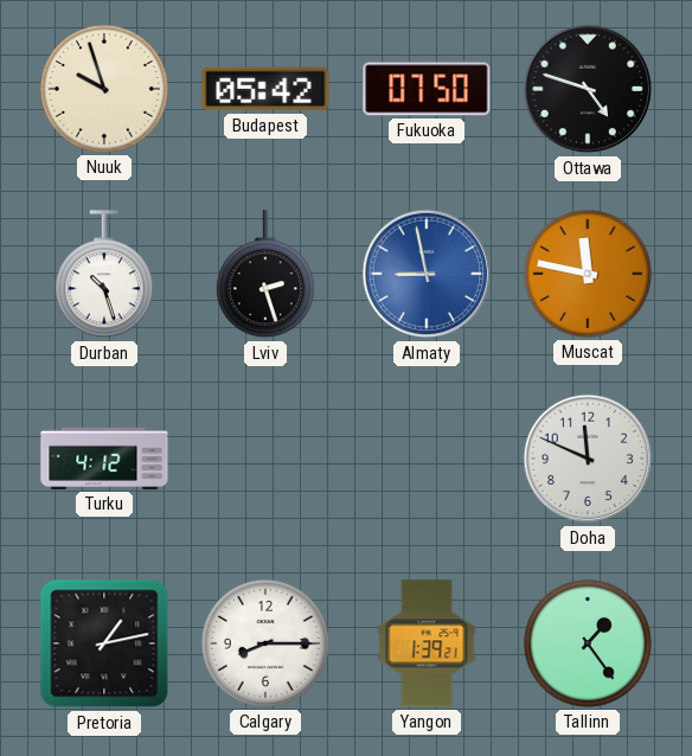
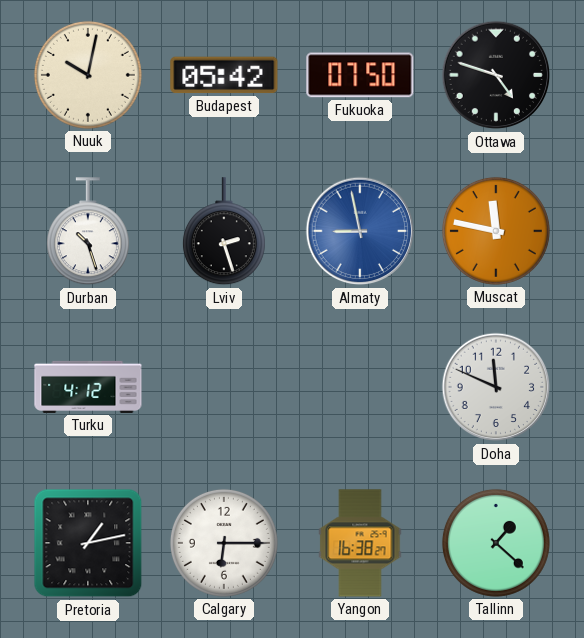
Nuuk: 9:57 -> 10:02
Calgary: 8:15 -> 6:15
Yangon: 1:39 -> 16:38
Tallinn: 1:24 -> 1:22
